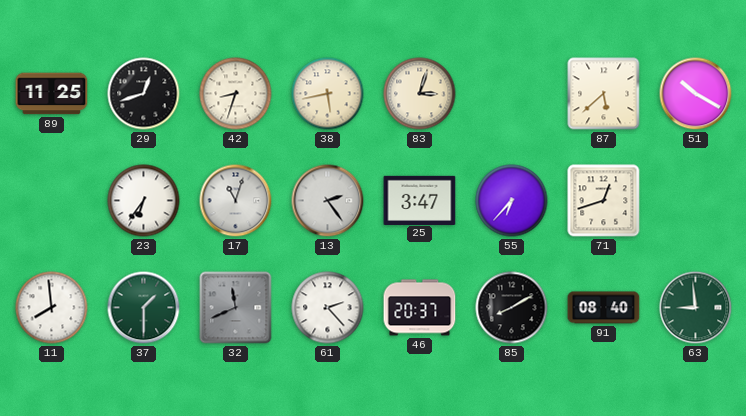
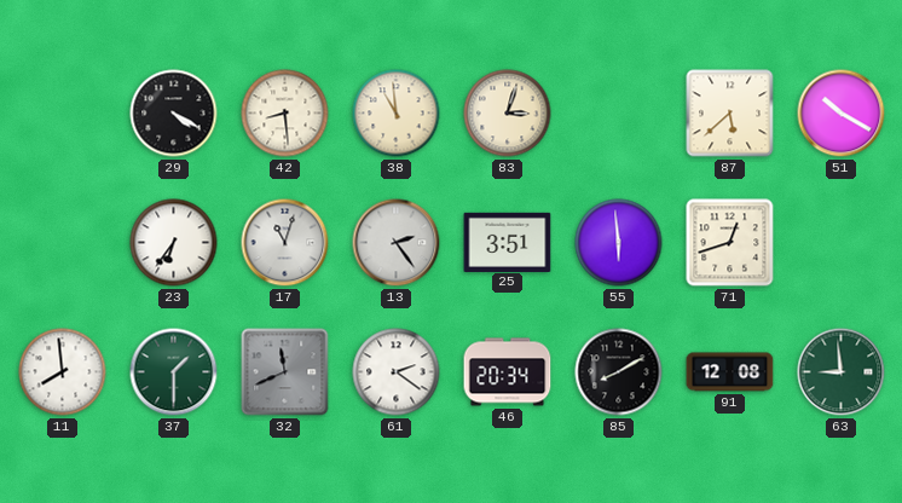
89: 11:25 -> none
29: 12:42 -> 4:20
42: 8:33 -> 8:29
38: 5:43 -> 10:59
25: 3:47 -> 3:51
55: 6:37 -> 5:59
61: 2:23 -> 2:21
46: 20:37 -> 20:34
91: 08:40 -> 12:08
